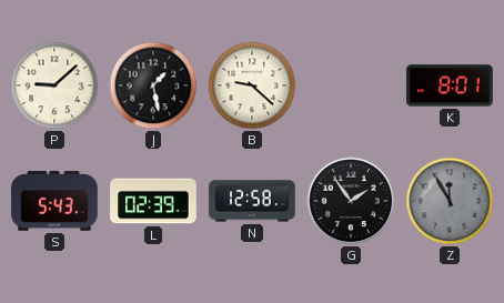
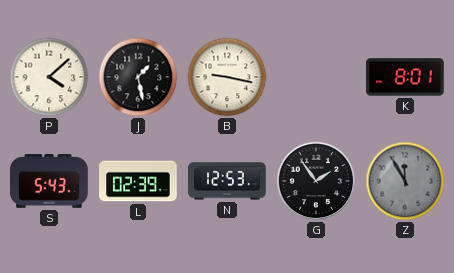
P: 9:08 -> 4:08
B: 9:22 -> 9:17
N: 12:58 -> 12:53
